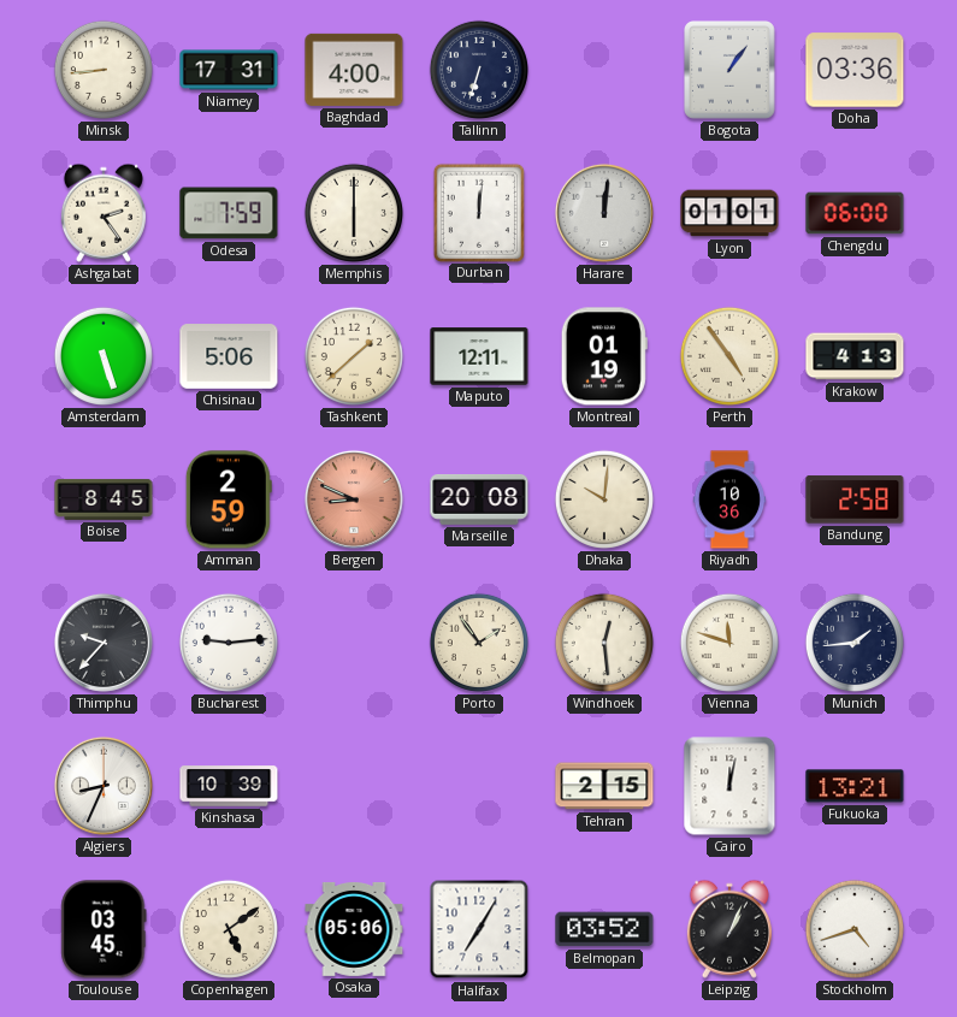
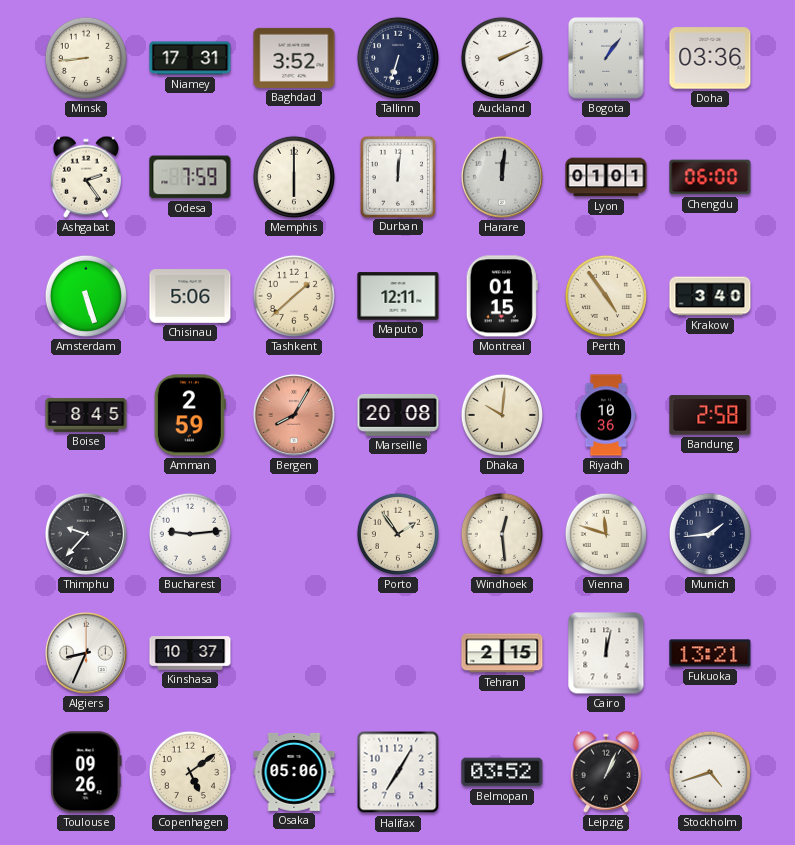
Baghdad: 4:00 -> 3:52
Auckland: none -> 2:11
Montreal: 01:19 -> 01:15
Krakow: 4:13 -> 3:40
Bergen: 8:49 -> 8:05
Kinshasa: 10:39 -> 10:37
Toulouse: 03:45 -> 09:26
